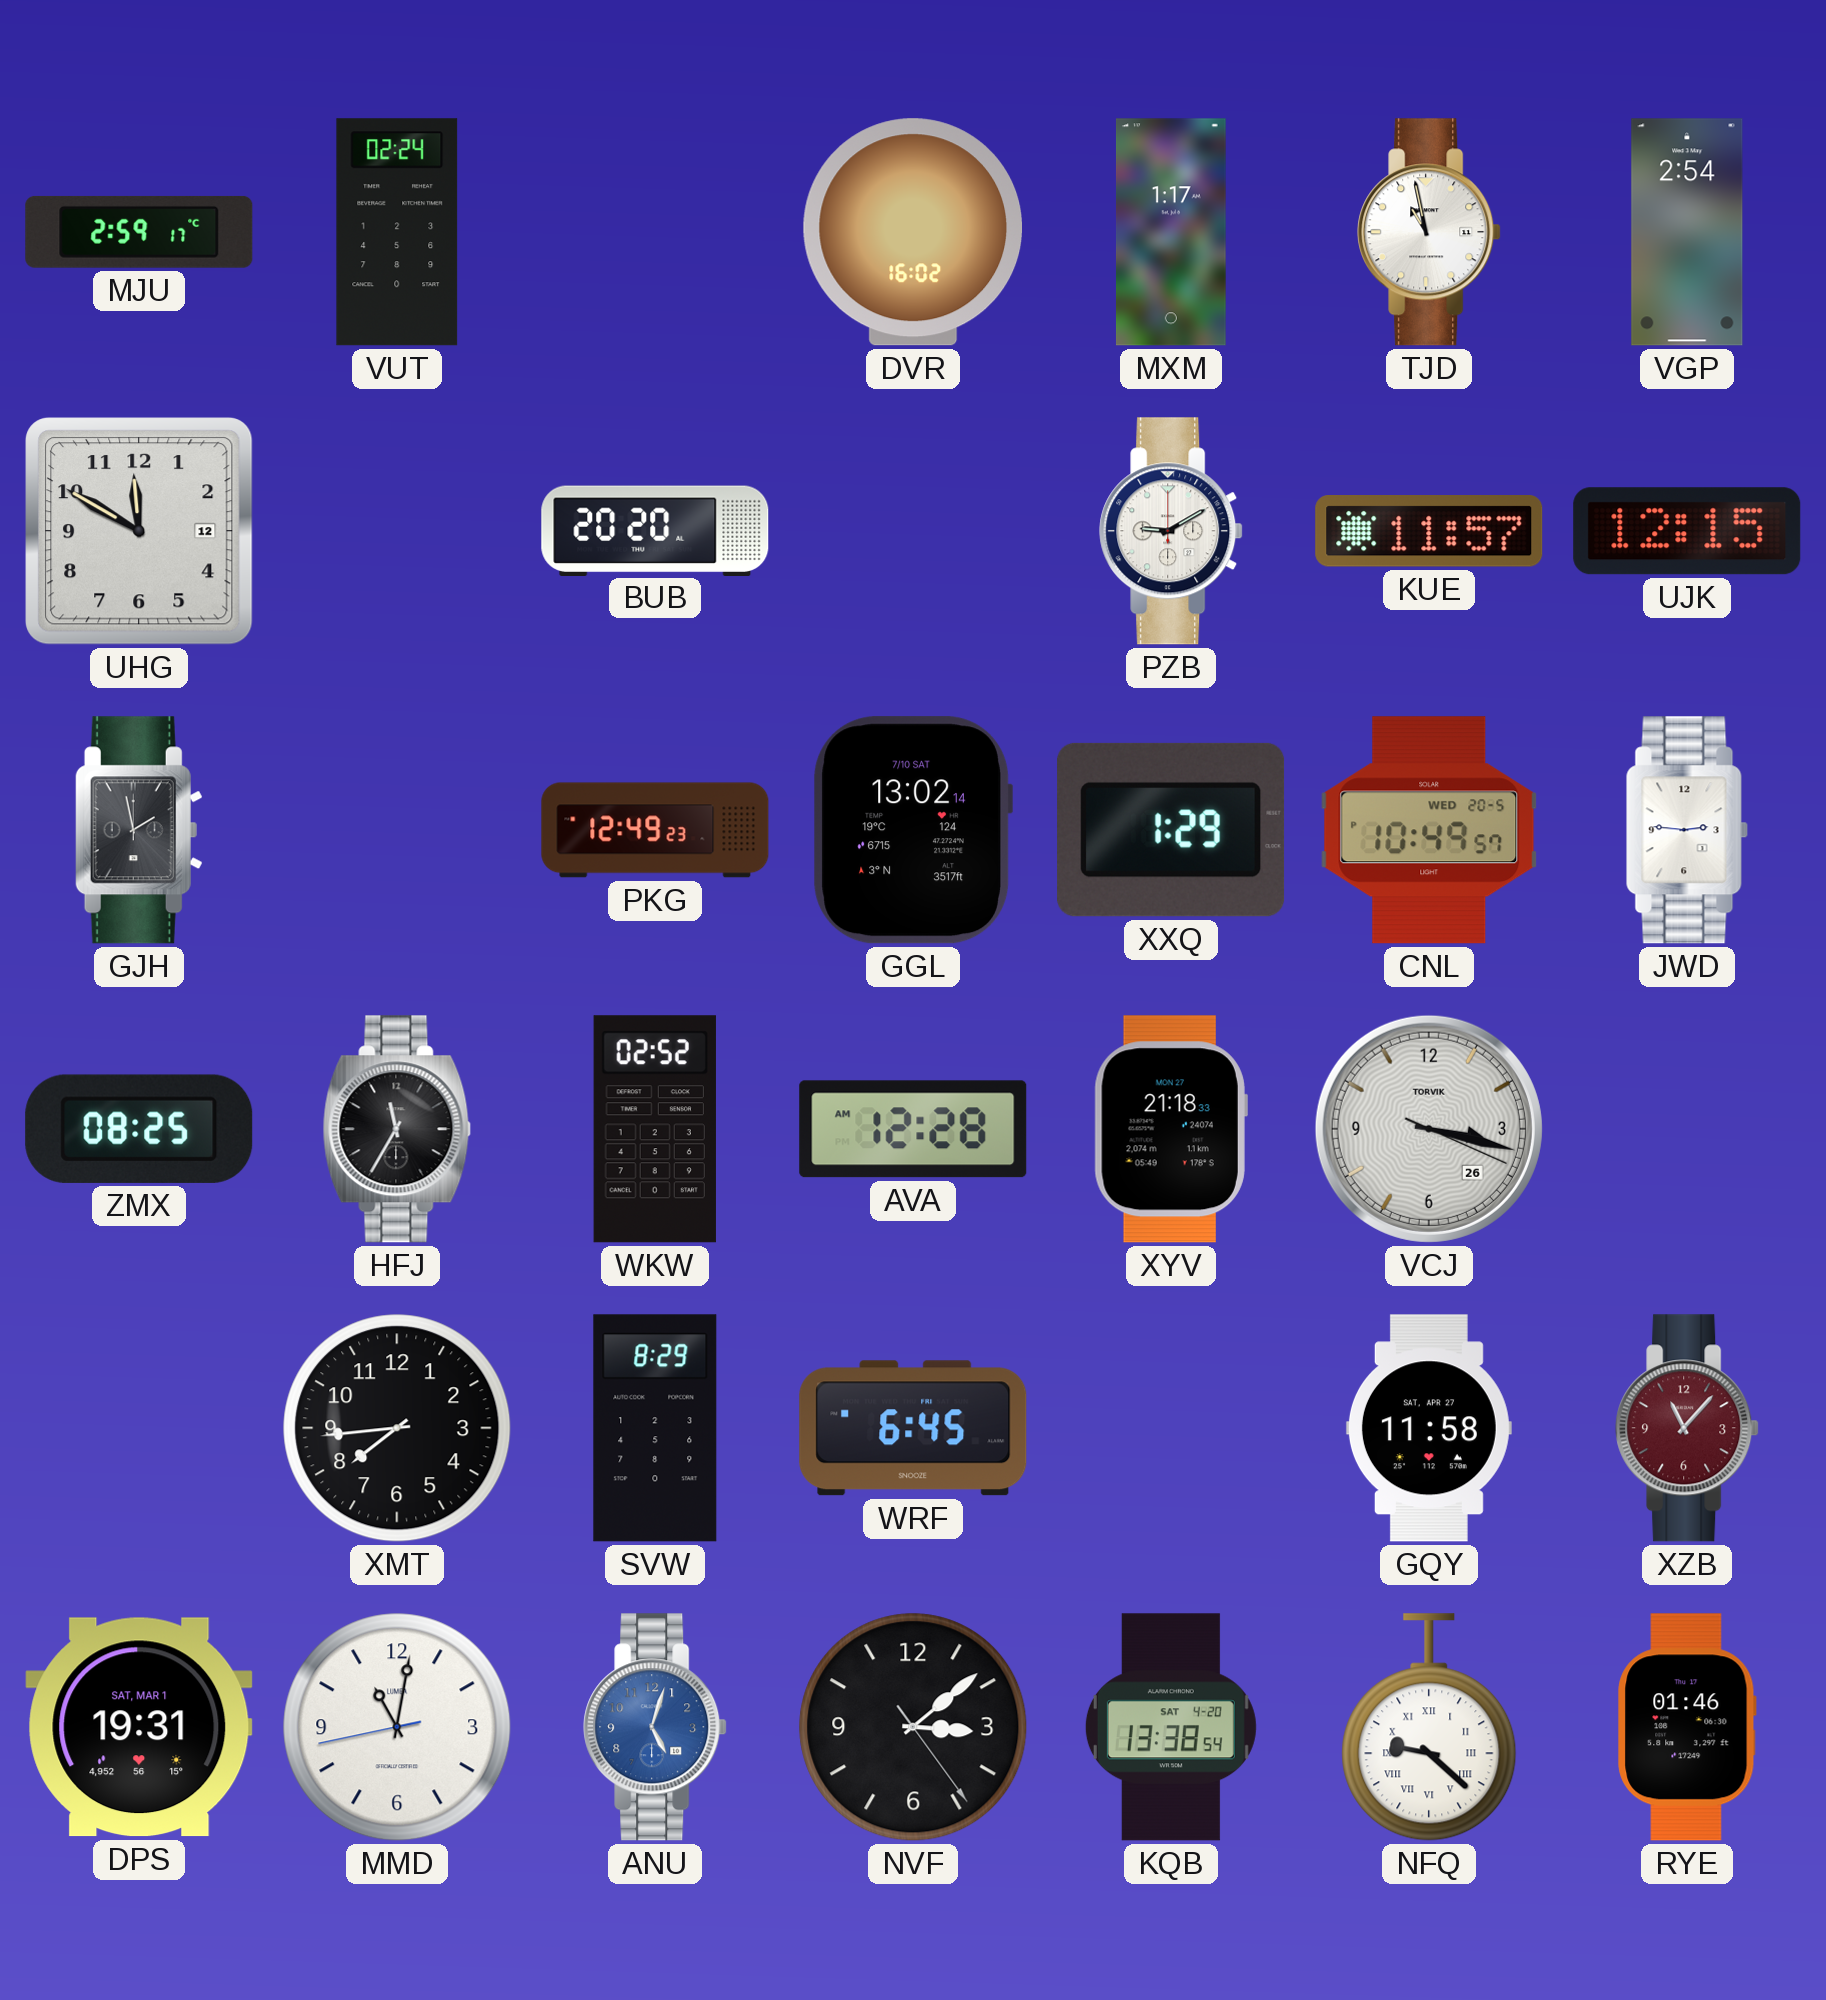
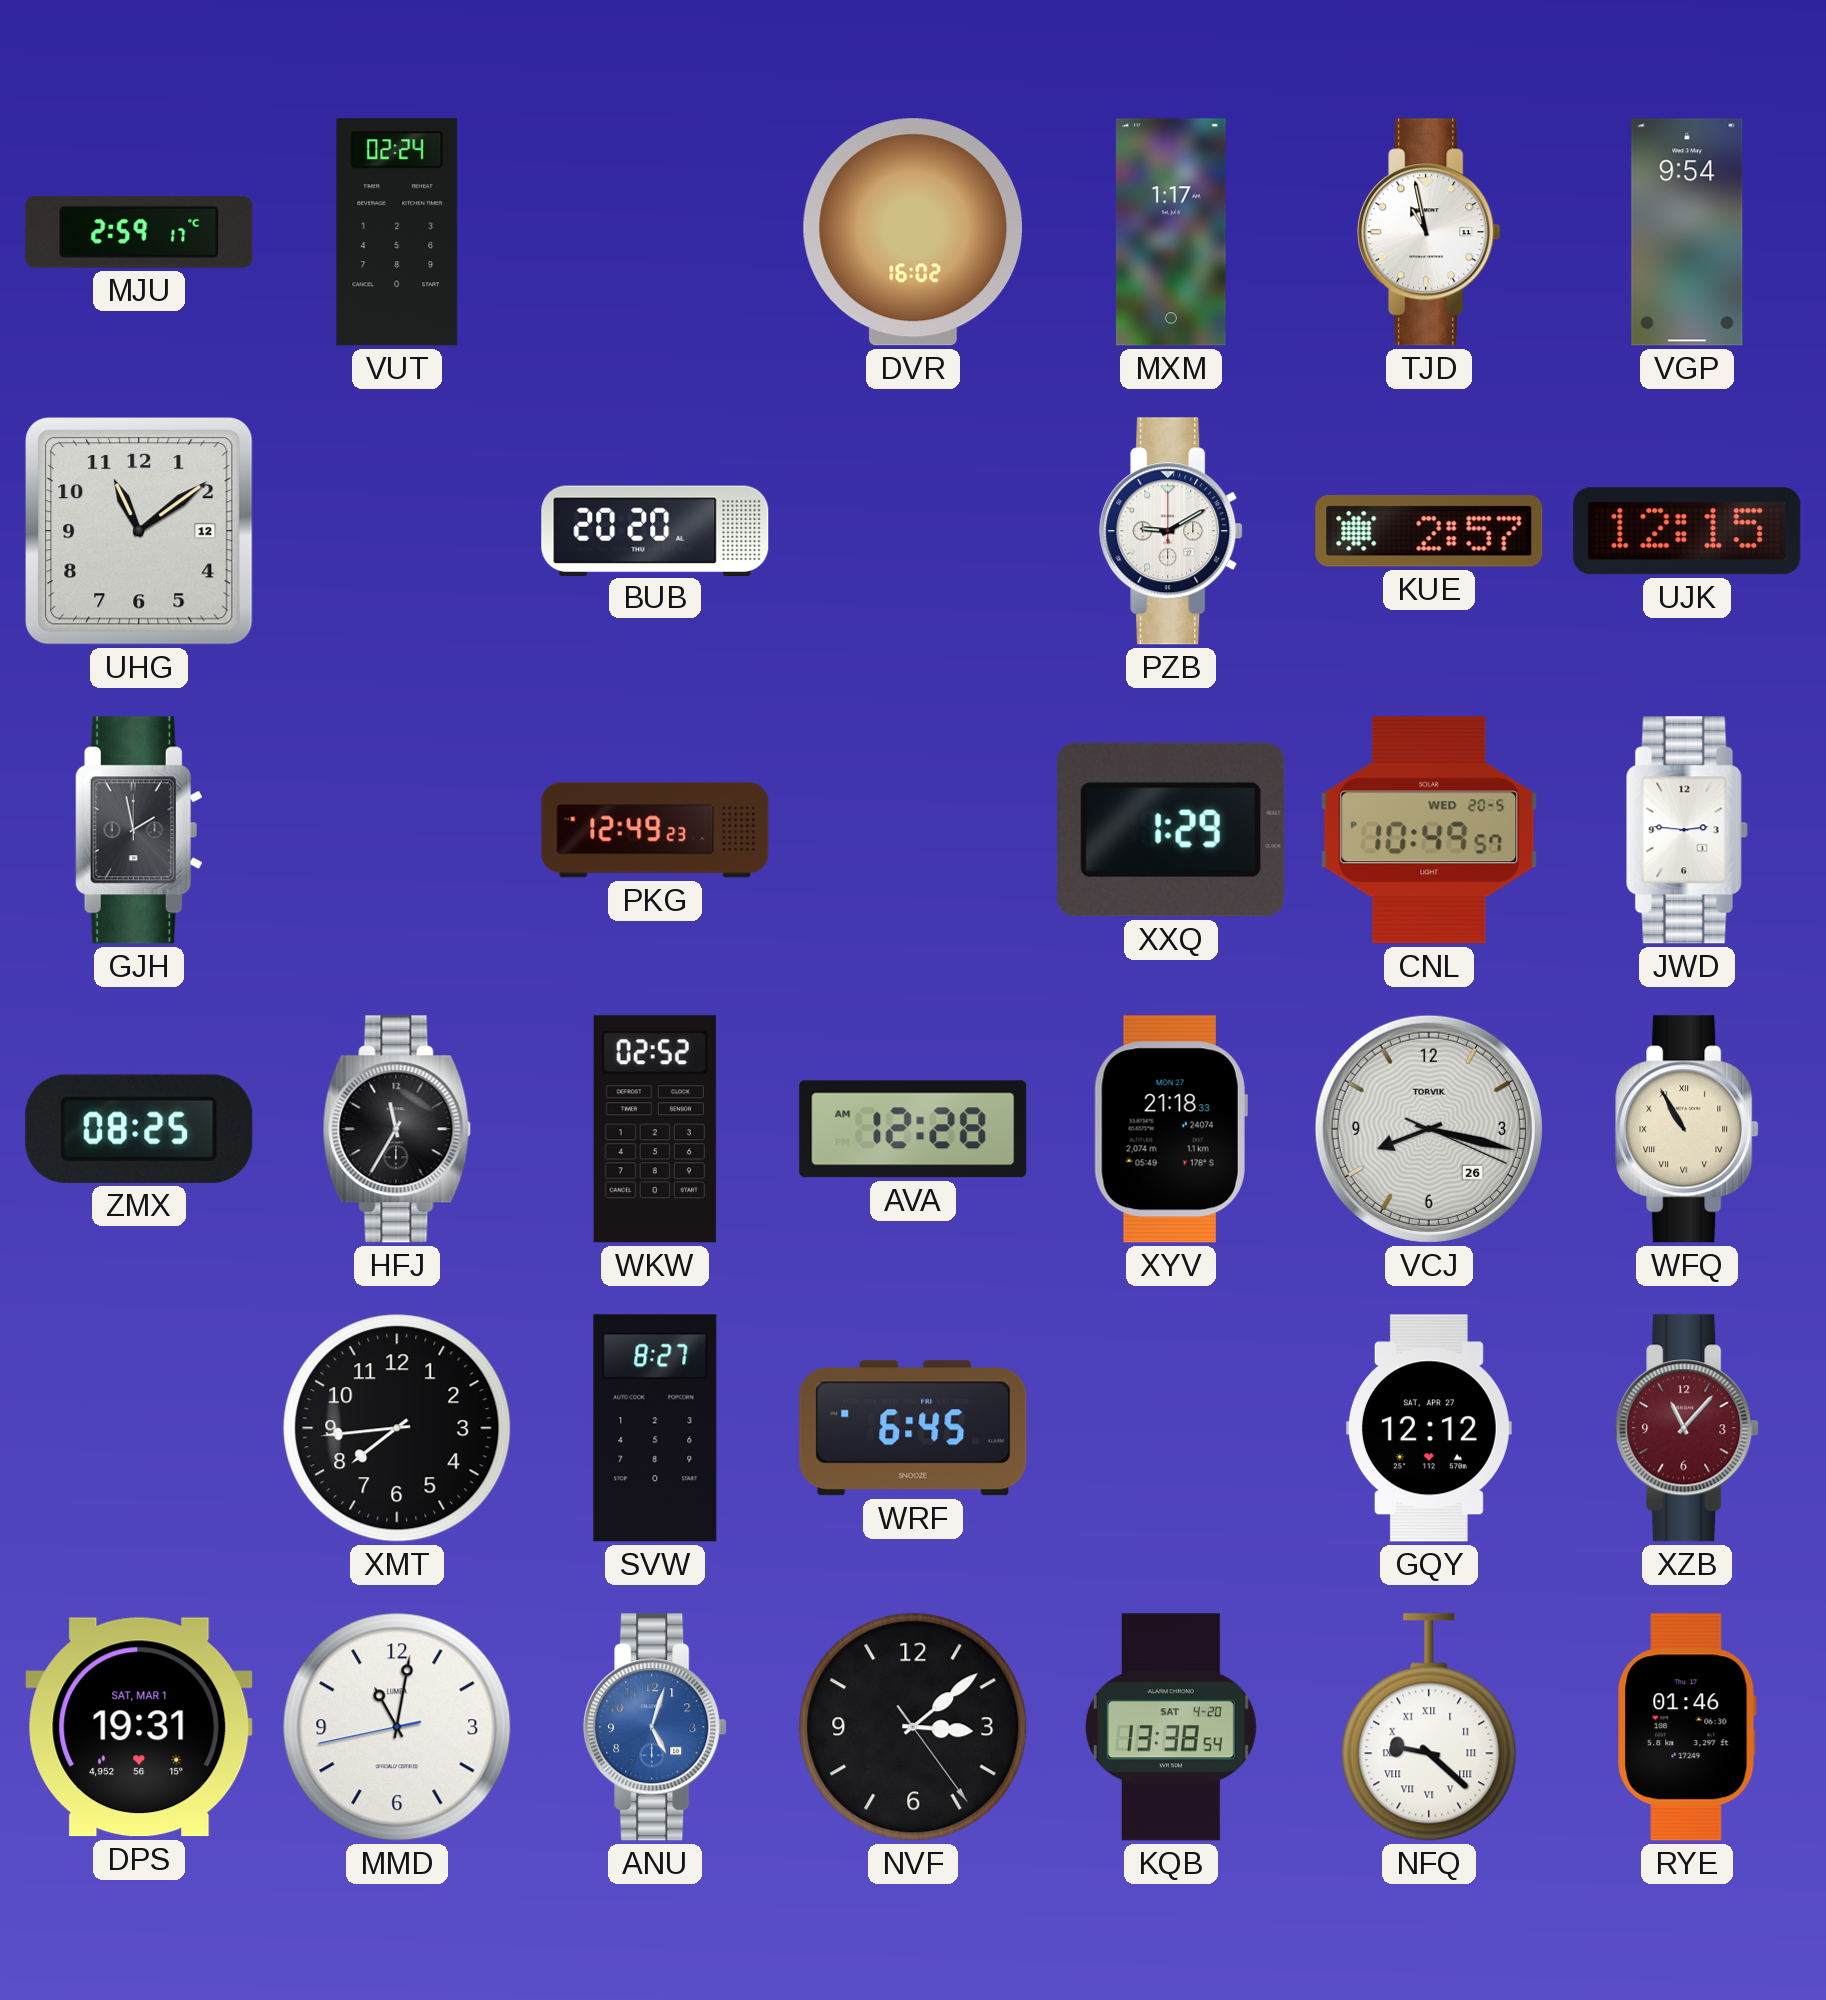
VGP: 2:54 -> 9:54
UHG: 11:50 -> 11:09
KUE: 11:57 -> 2:57
GGL: 13:02 -> none
VCJ: 3:17 -> 8:17
WFQ: none -> 10:55
SVW: 8:29 -> 8:27
GQY: 11:58 -> 12:12
